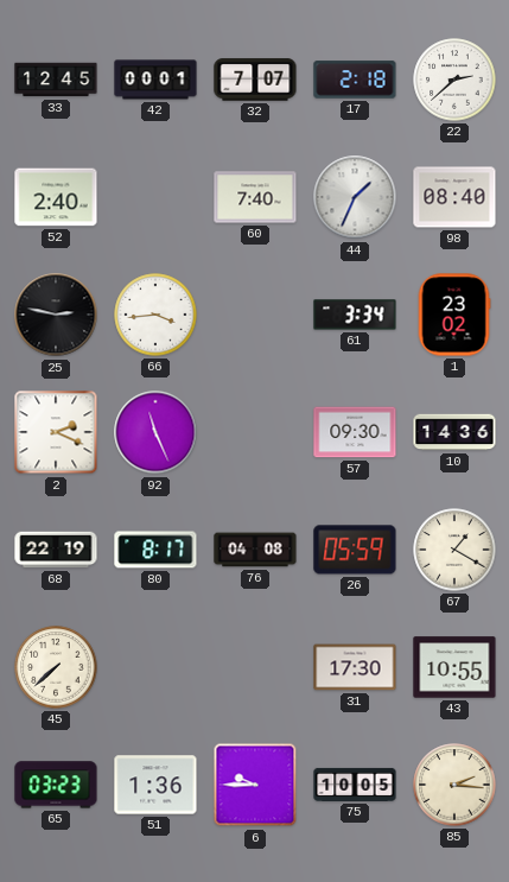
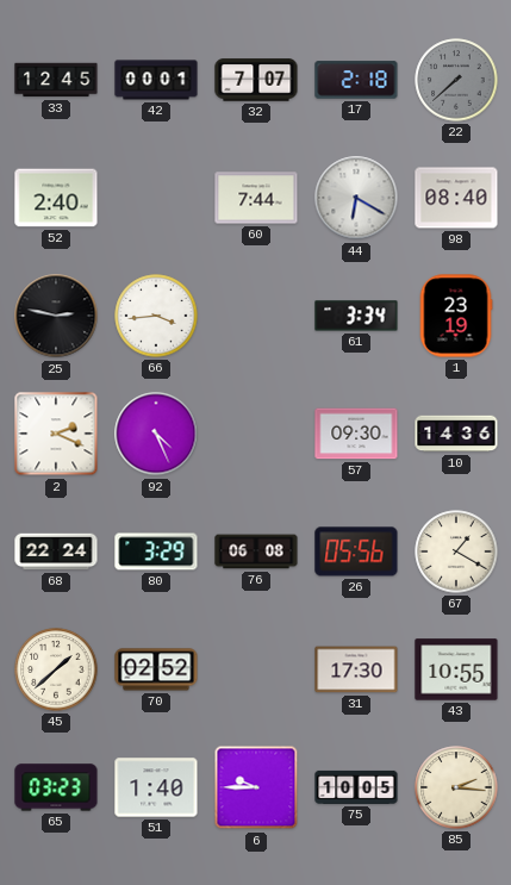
22: 2:38 -> 7:38
22 dial: white -> grey
60: 7:40 -> 7:44
44: 1:34 -> 6:20
1: 23:02 -> 23:19
92: 11:26 -> 4:26
68: 22:19 -> 22:24
80: 8:17 -> 3:29
76: 04:08 -> 06:08
26: 05:59 -> 05:56
45: 7:38 -> 1:38
70: none -> 02:52
51: 1:36 -> 1:40
